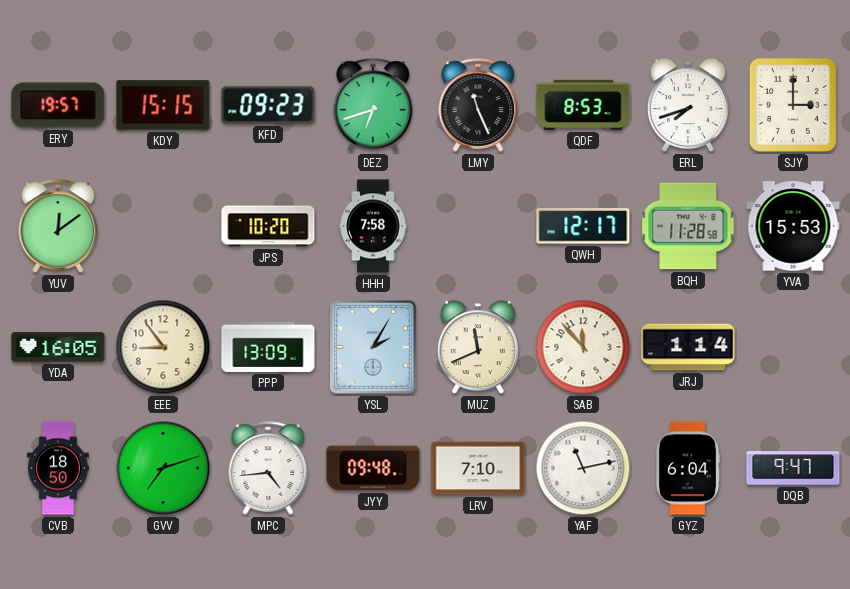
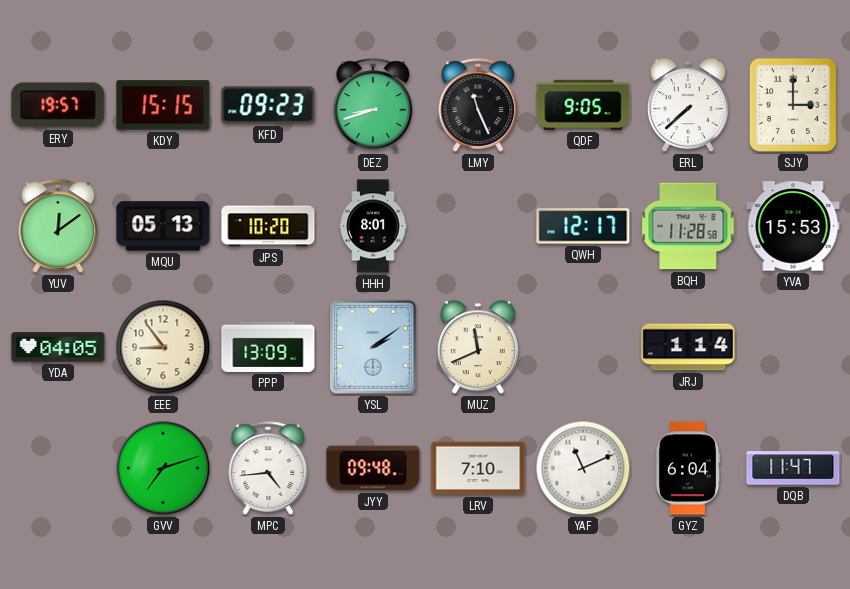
DEZ: 6:42 -> 8:42
QDF: 8:53 -> 9:05
ERL: 7:42 -> 7:38
MQU: none -> 05:13
HHH: 7:58 -> 8:01
YDA: 16:05 -> 04:05
YSL: 2:05 -> 2:09
SAB: 11:53 -> none
CVB: 18:50 -> none
YAF: 11:13 -> 11:11
DQB: 9:47 -> 11:47
